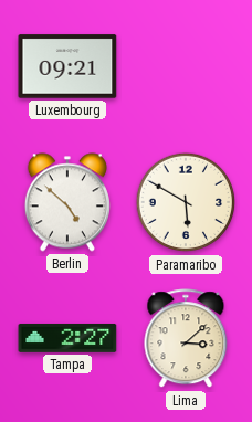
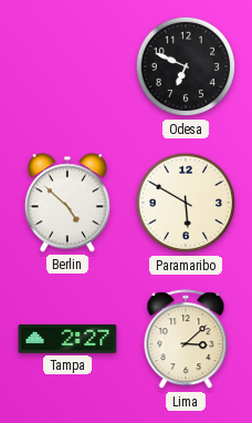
Luxembourg: 09:21 -> none
Odesa: none -> 6:49
